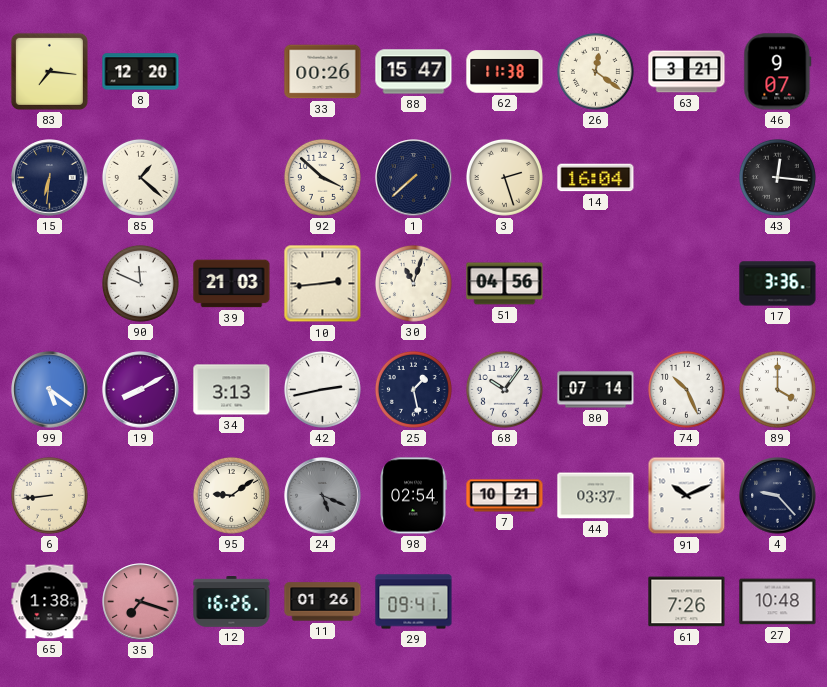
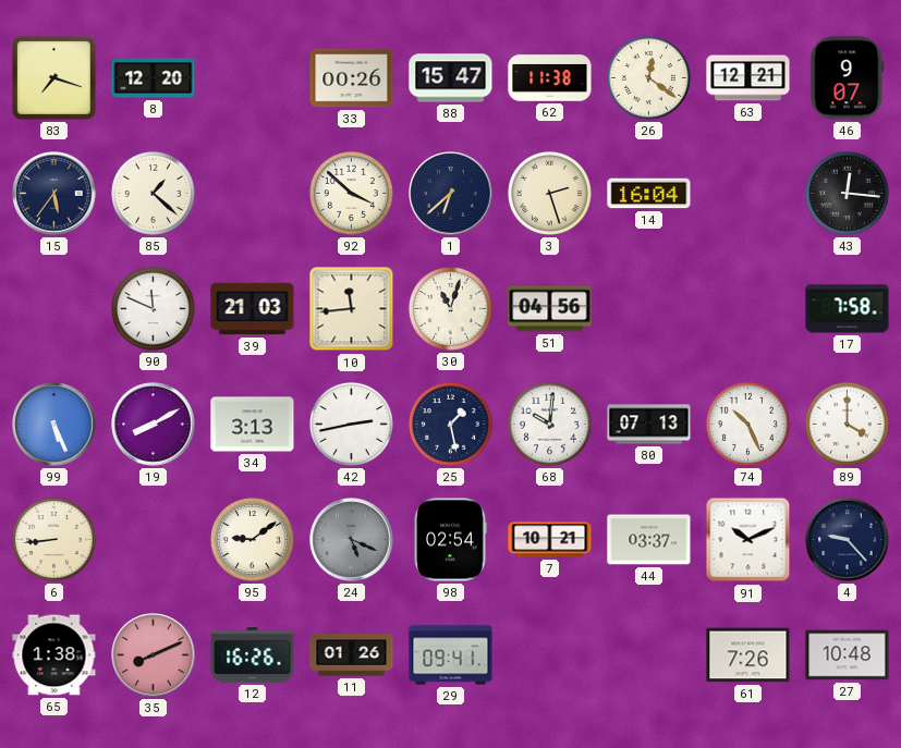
83: 7:16 -> 7:18
63: 3:21 -> 12:21
15: 6:31 -> 5:36
1: 7:38 -> 6:38
10: 2:44 -> 11:44
17: 3:36 -> 7:58
99: 5:21 -> 5:26
68: 10:06 -> 10:01
80: 07:14 -> 07:13
35: 7:18 -> 8:11
